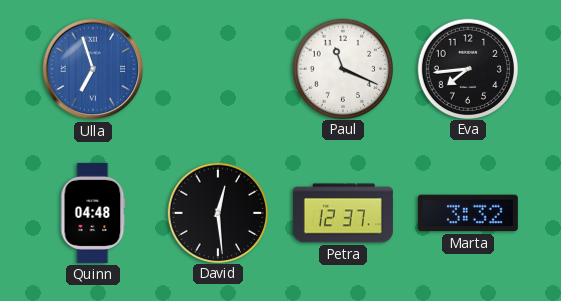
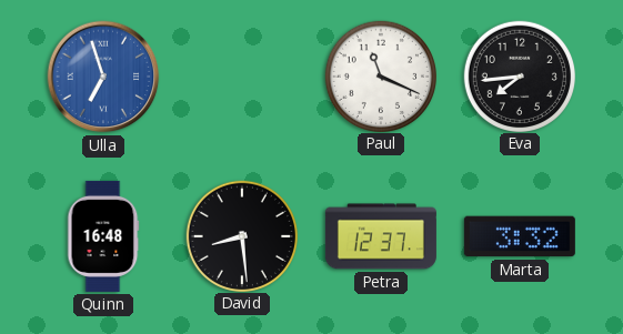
Quinn: 04:48 -> 16:48
David: 12:29 -> 8:29
